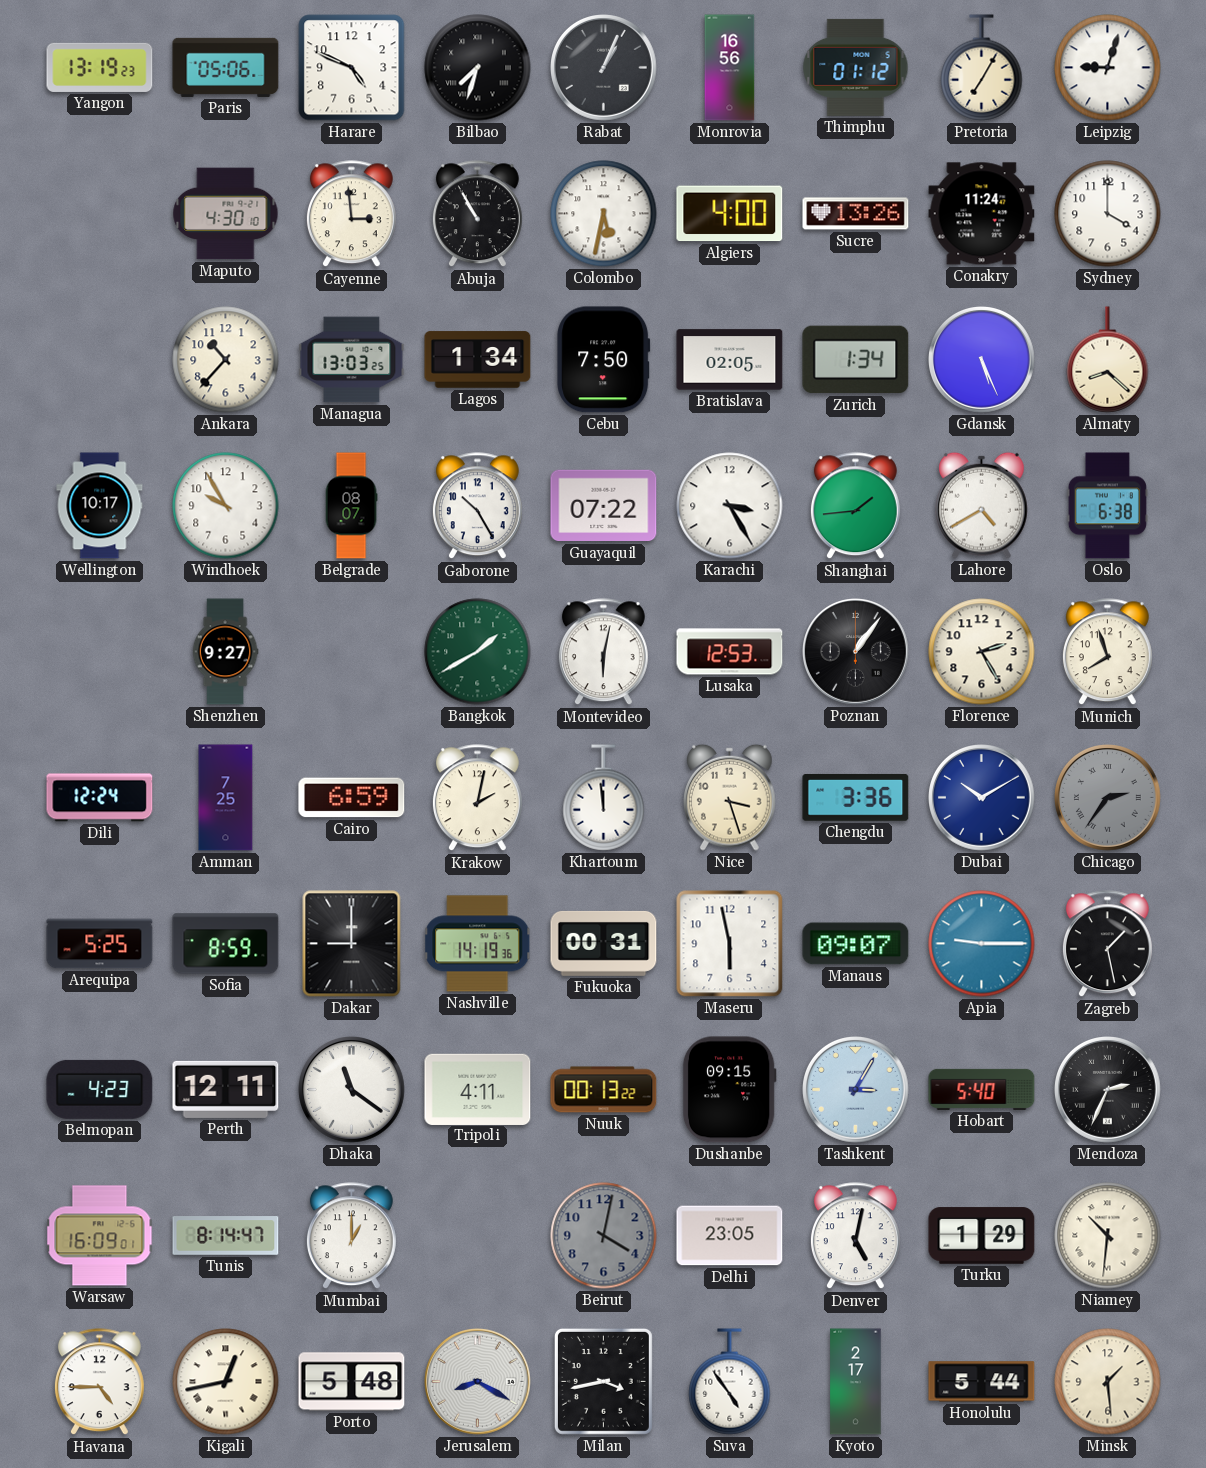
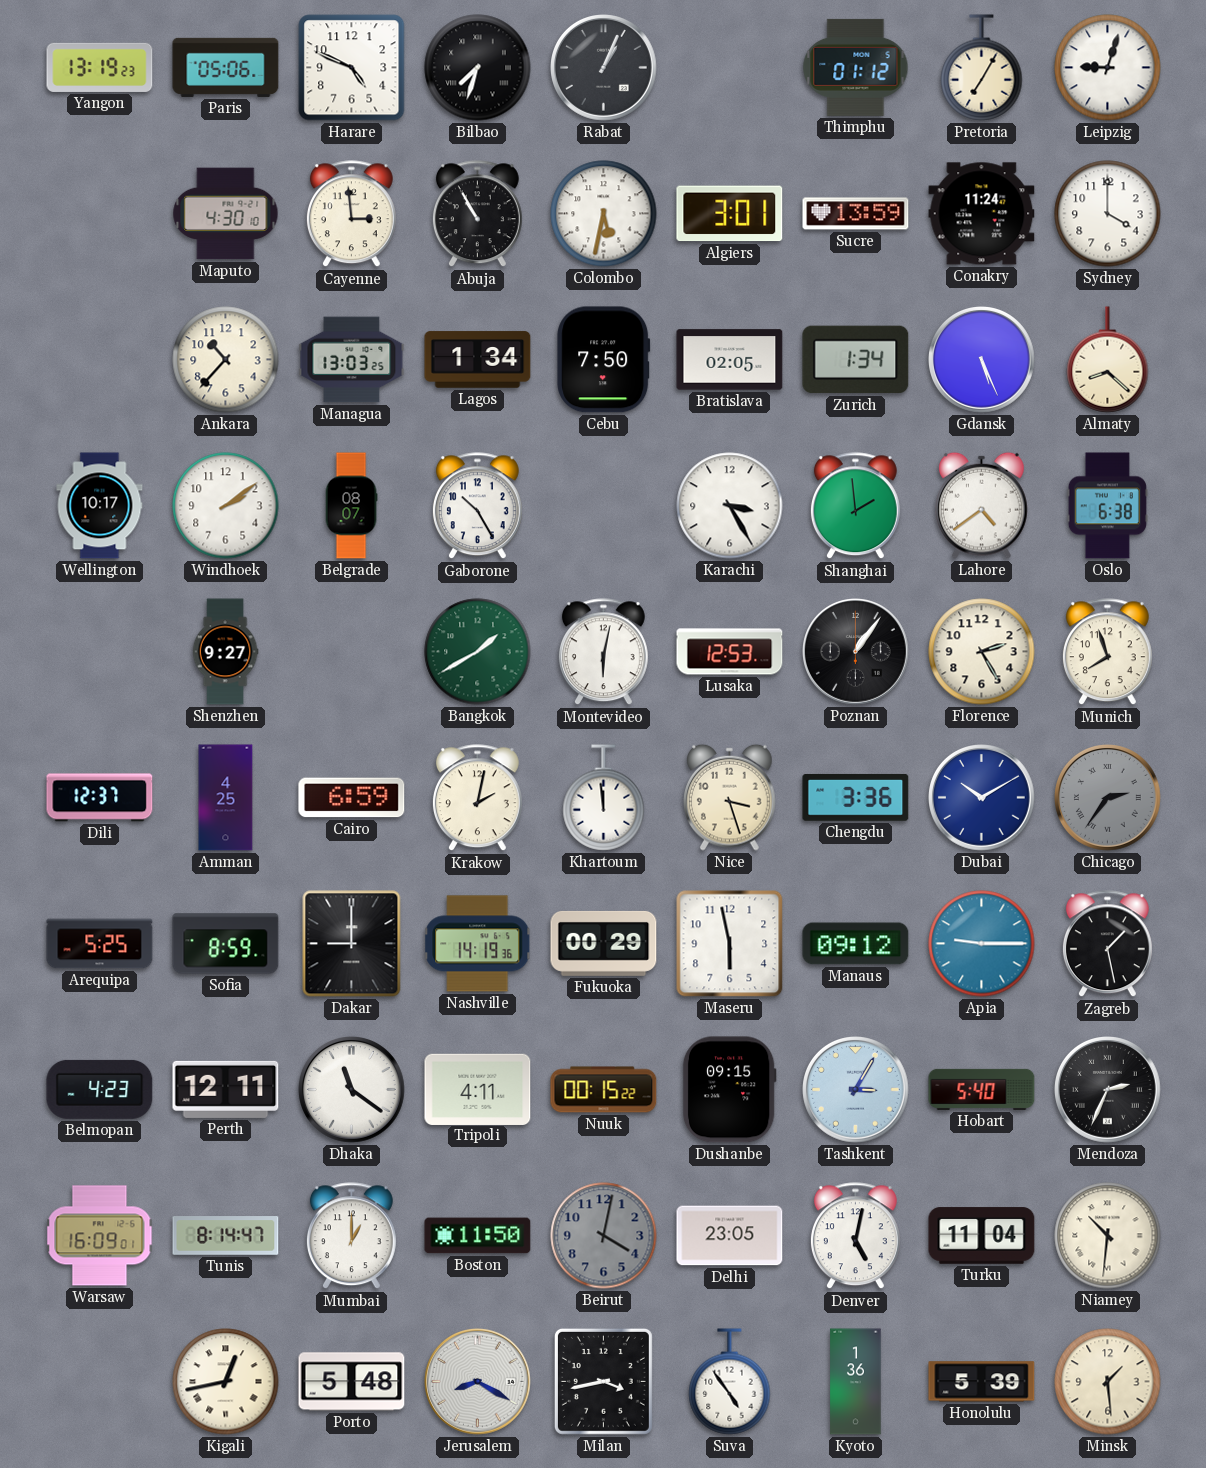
Monrovia: 16:56 -> none
Algiers: 4:00 -> 3:01
Sucre: 13:26 -> 13:59
Windhoek: 9:55 -> 2:09
Guayaquil: 07:22 -> none
Shanghai: 1:44 -> 1:59
Lahore: 4:40 -> 4:39
Dili: 12:24 -> 12:37
Amman: 7:25 -> 4:25
Fukuoka: 00:31 -> 00:29
Manaus: 09:07 -> 09:12
Nuuk: 00:13 -> 00:15
Boston: none -> 11:50
Turku: 1:29 -> 11:04
Havana: 4:45 -> none
Kyoto: 2:17 -> 1:36
Honolulu: 5:44 -> 5:39
